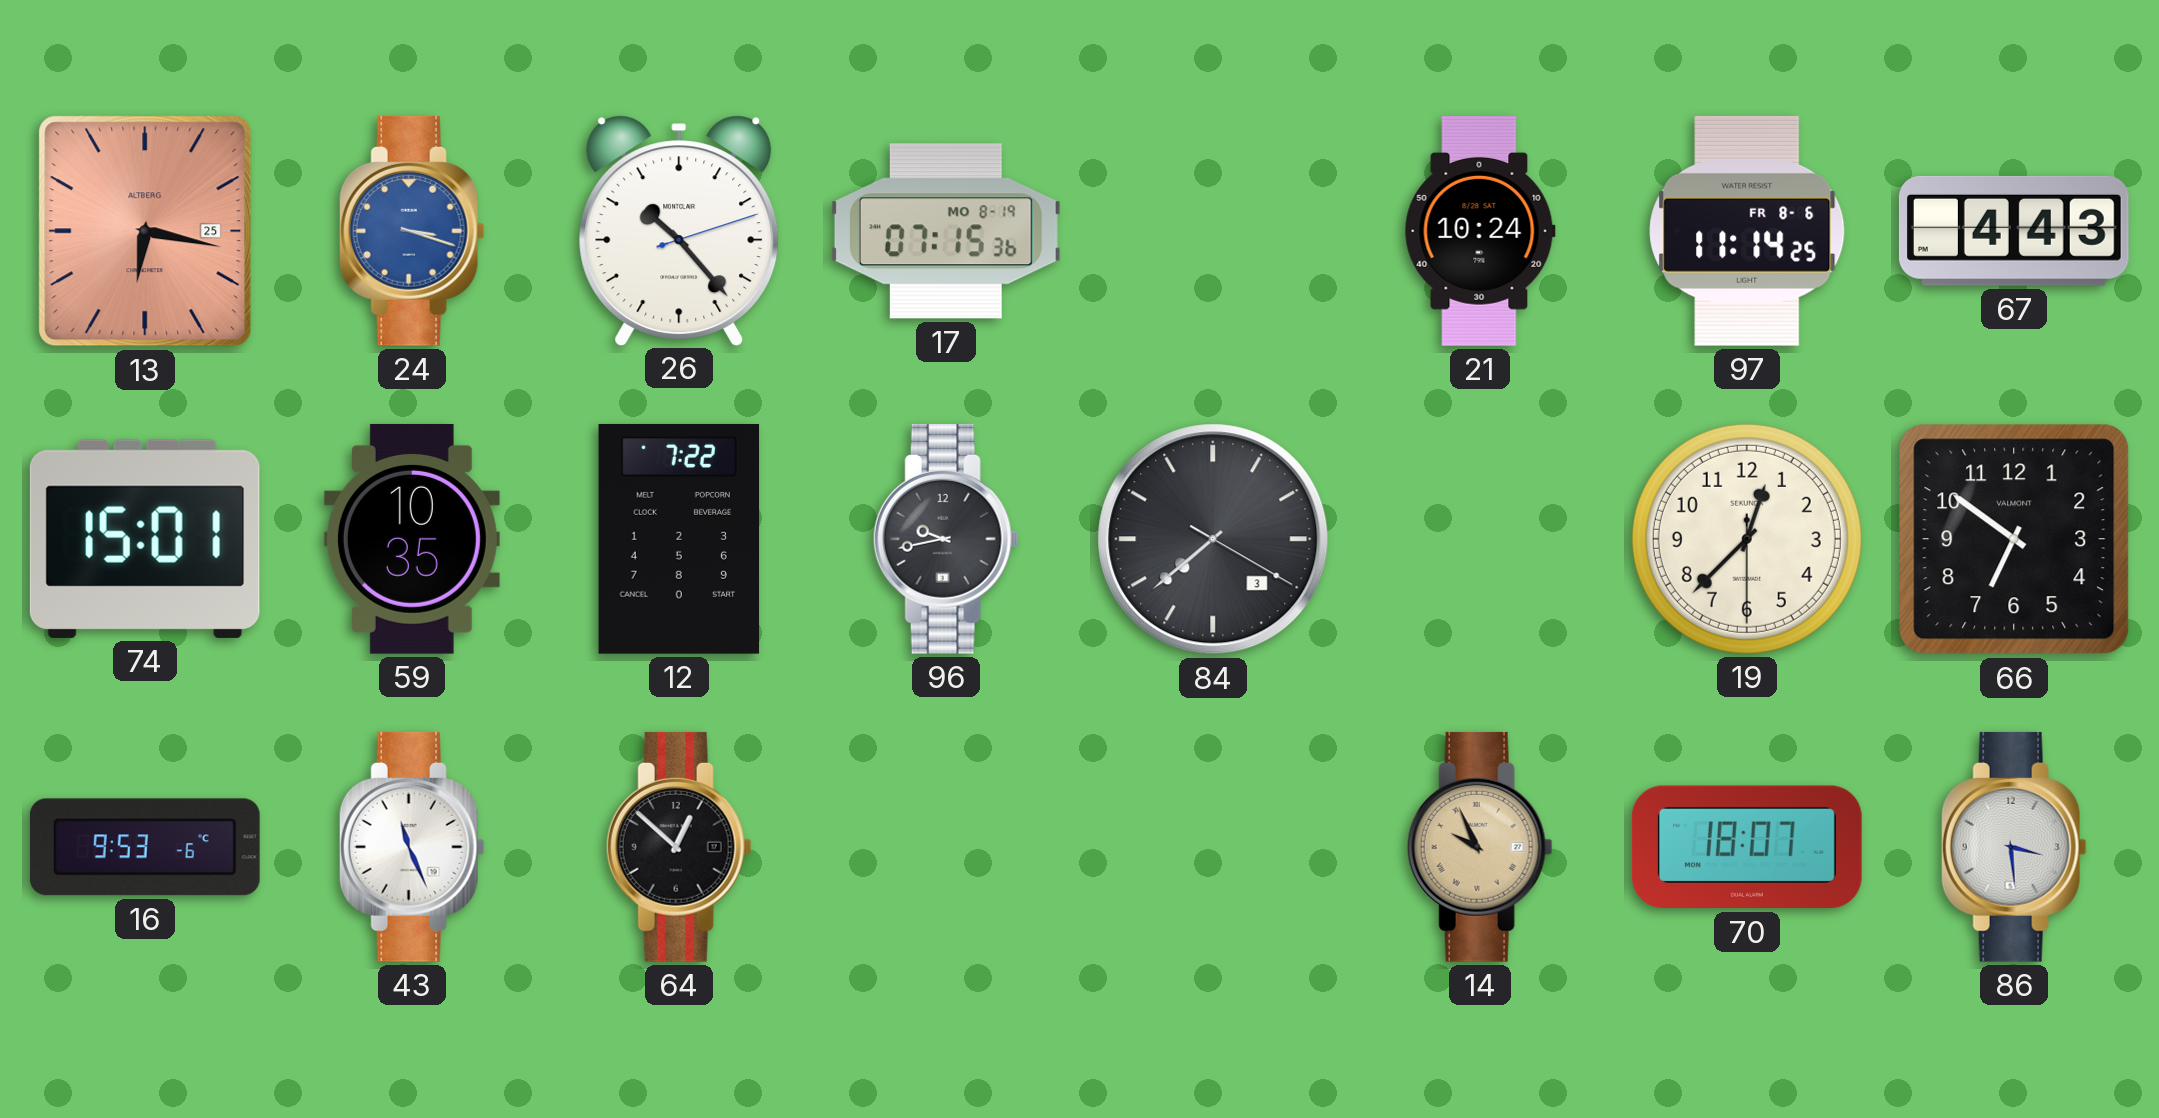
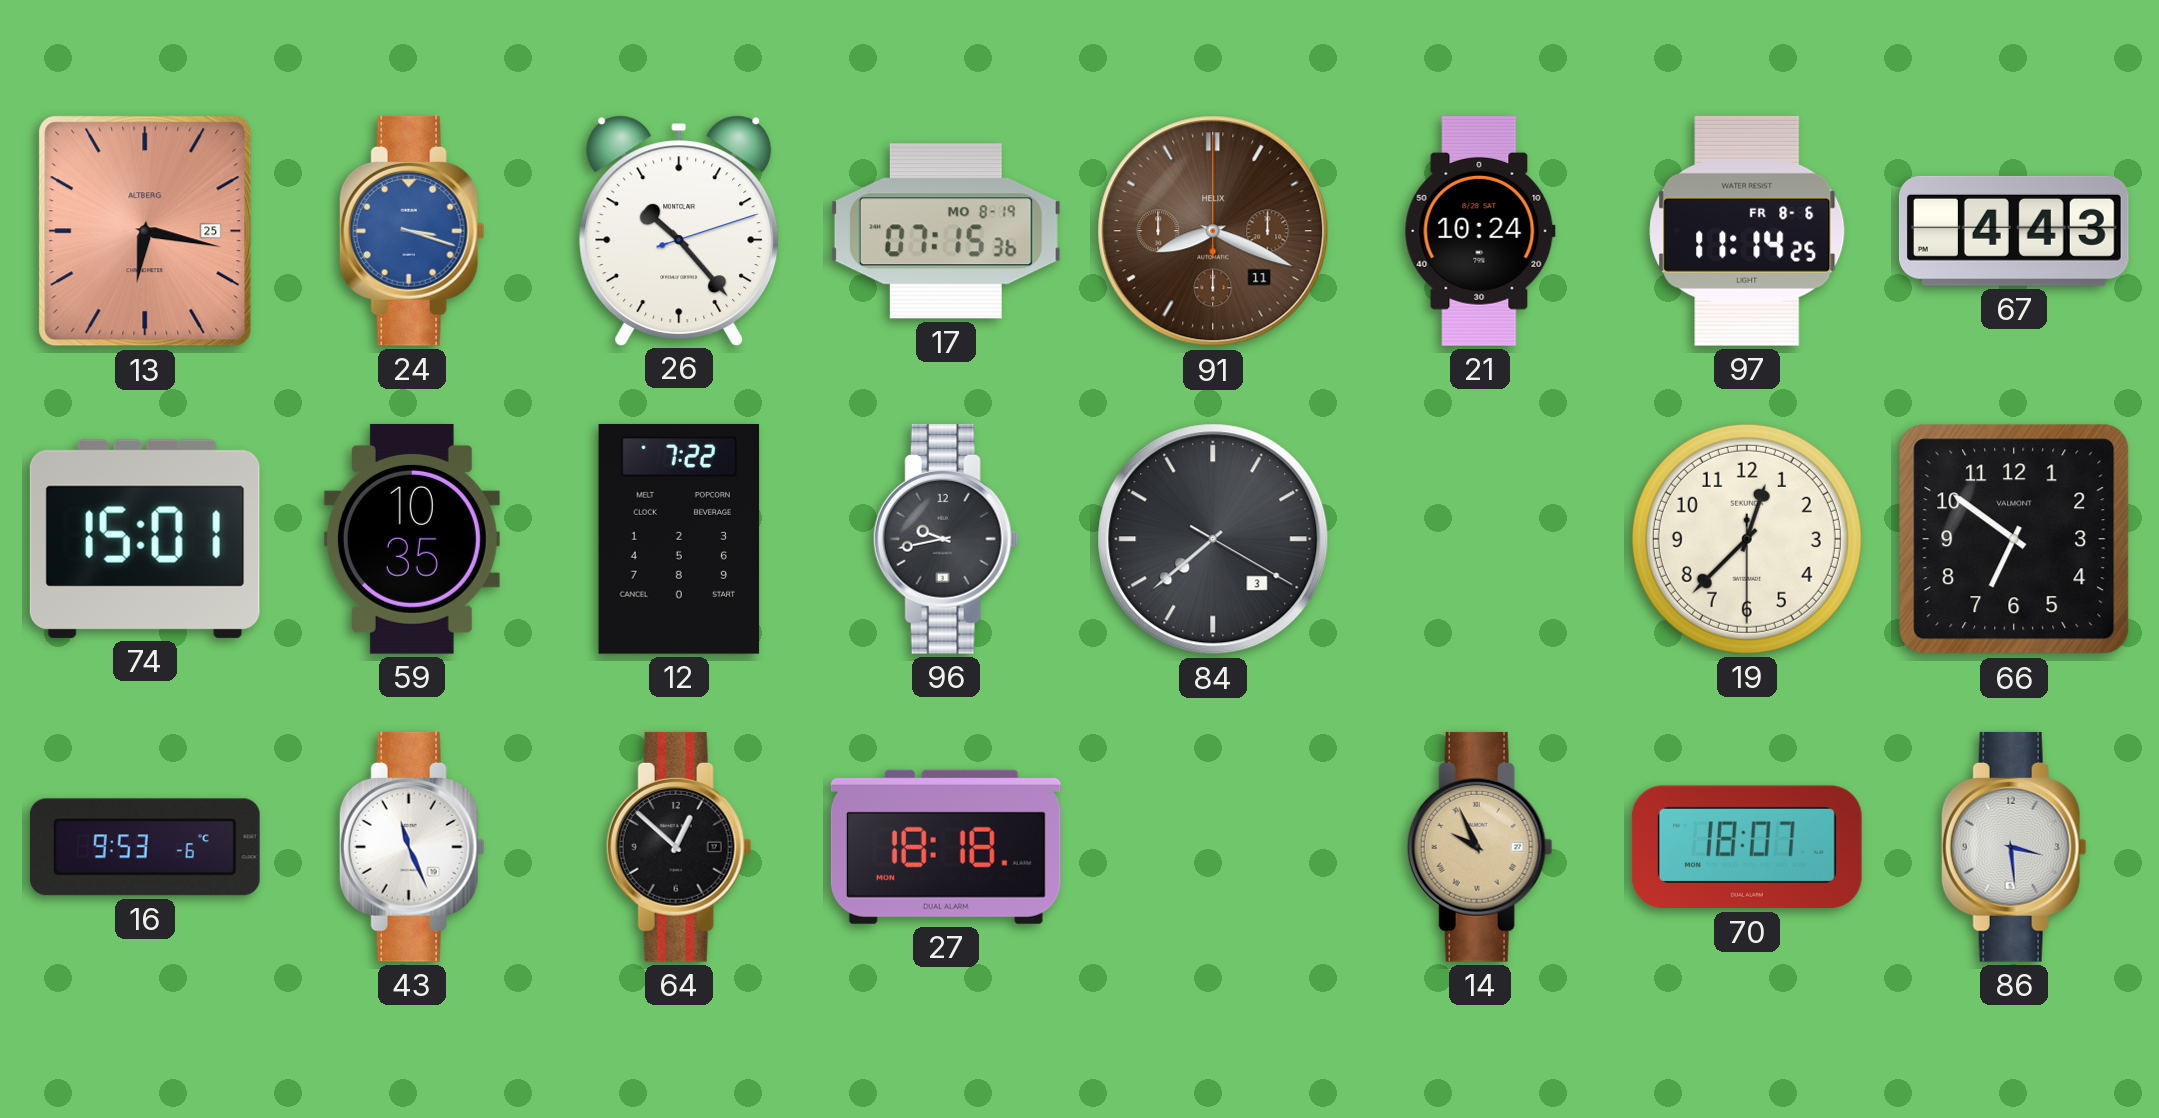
91: none -> 8:19
27: none -> 18:18
